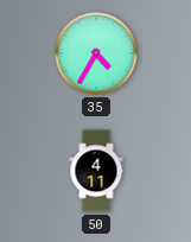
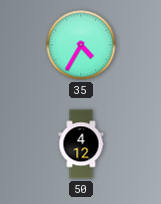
50: 4:11 -> 4:12
